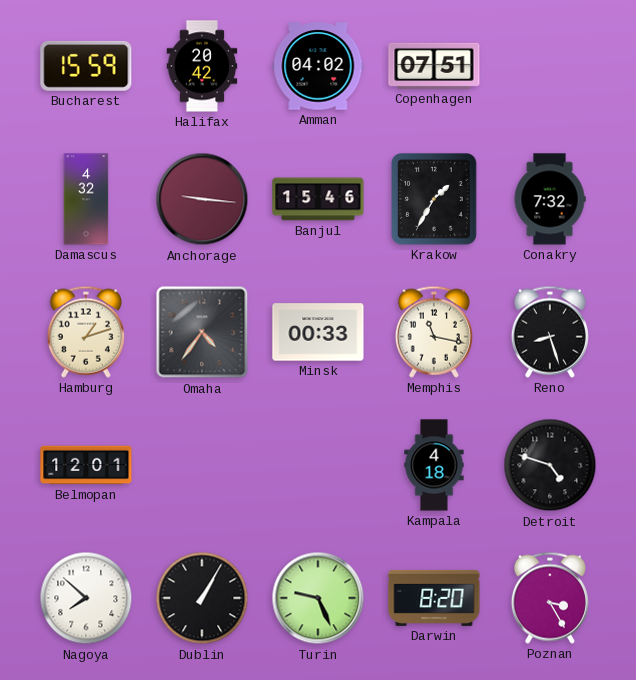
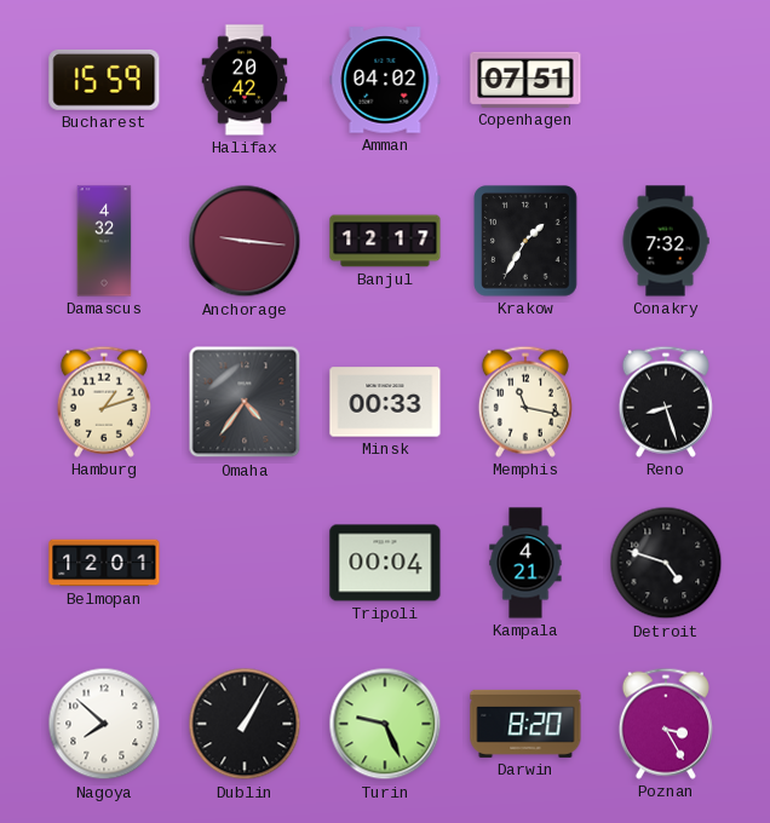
Banjul: 15:46 -> 12:17
Tripoli: none -> 00:04
Kampala: 4:18 -> 4:21
